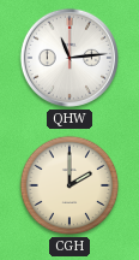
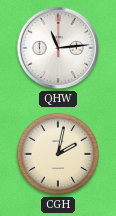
CGH: 2:00 -> 2:02
